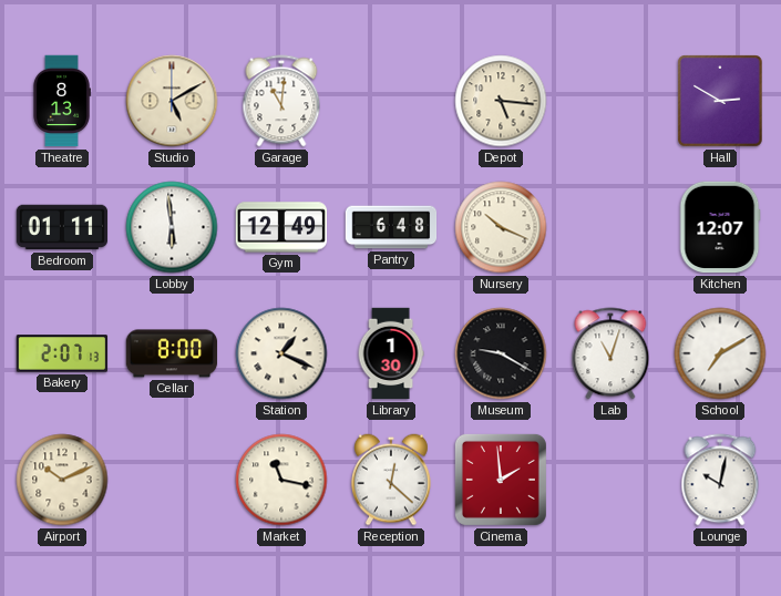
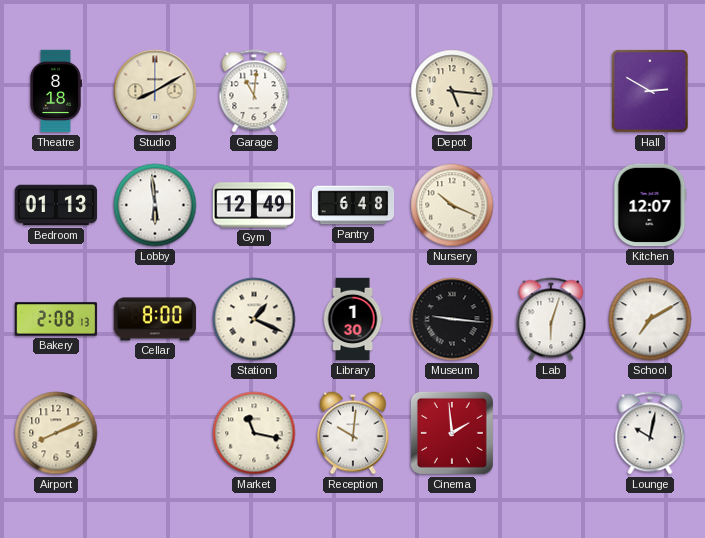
Theatre: 8:13 -> 8:18
Studio: 5:10 -> 8:10
Bedroom: 01:11 -> 01:13
Bakery: 2:07 -> 2:08
Museum: 9:20 -> 9:16
Lab: 11:03 -> 6:03
Airport: 10:11 -> 8:11
Reception: 12:22 -> 10:01
